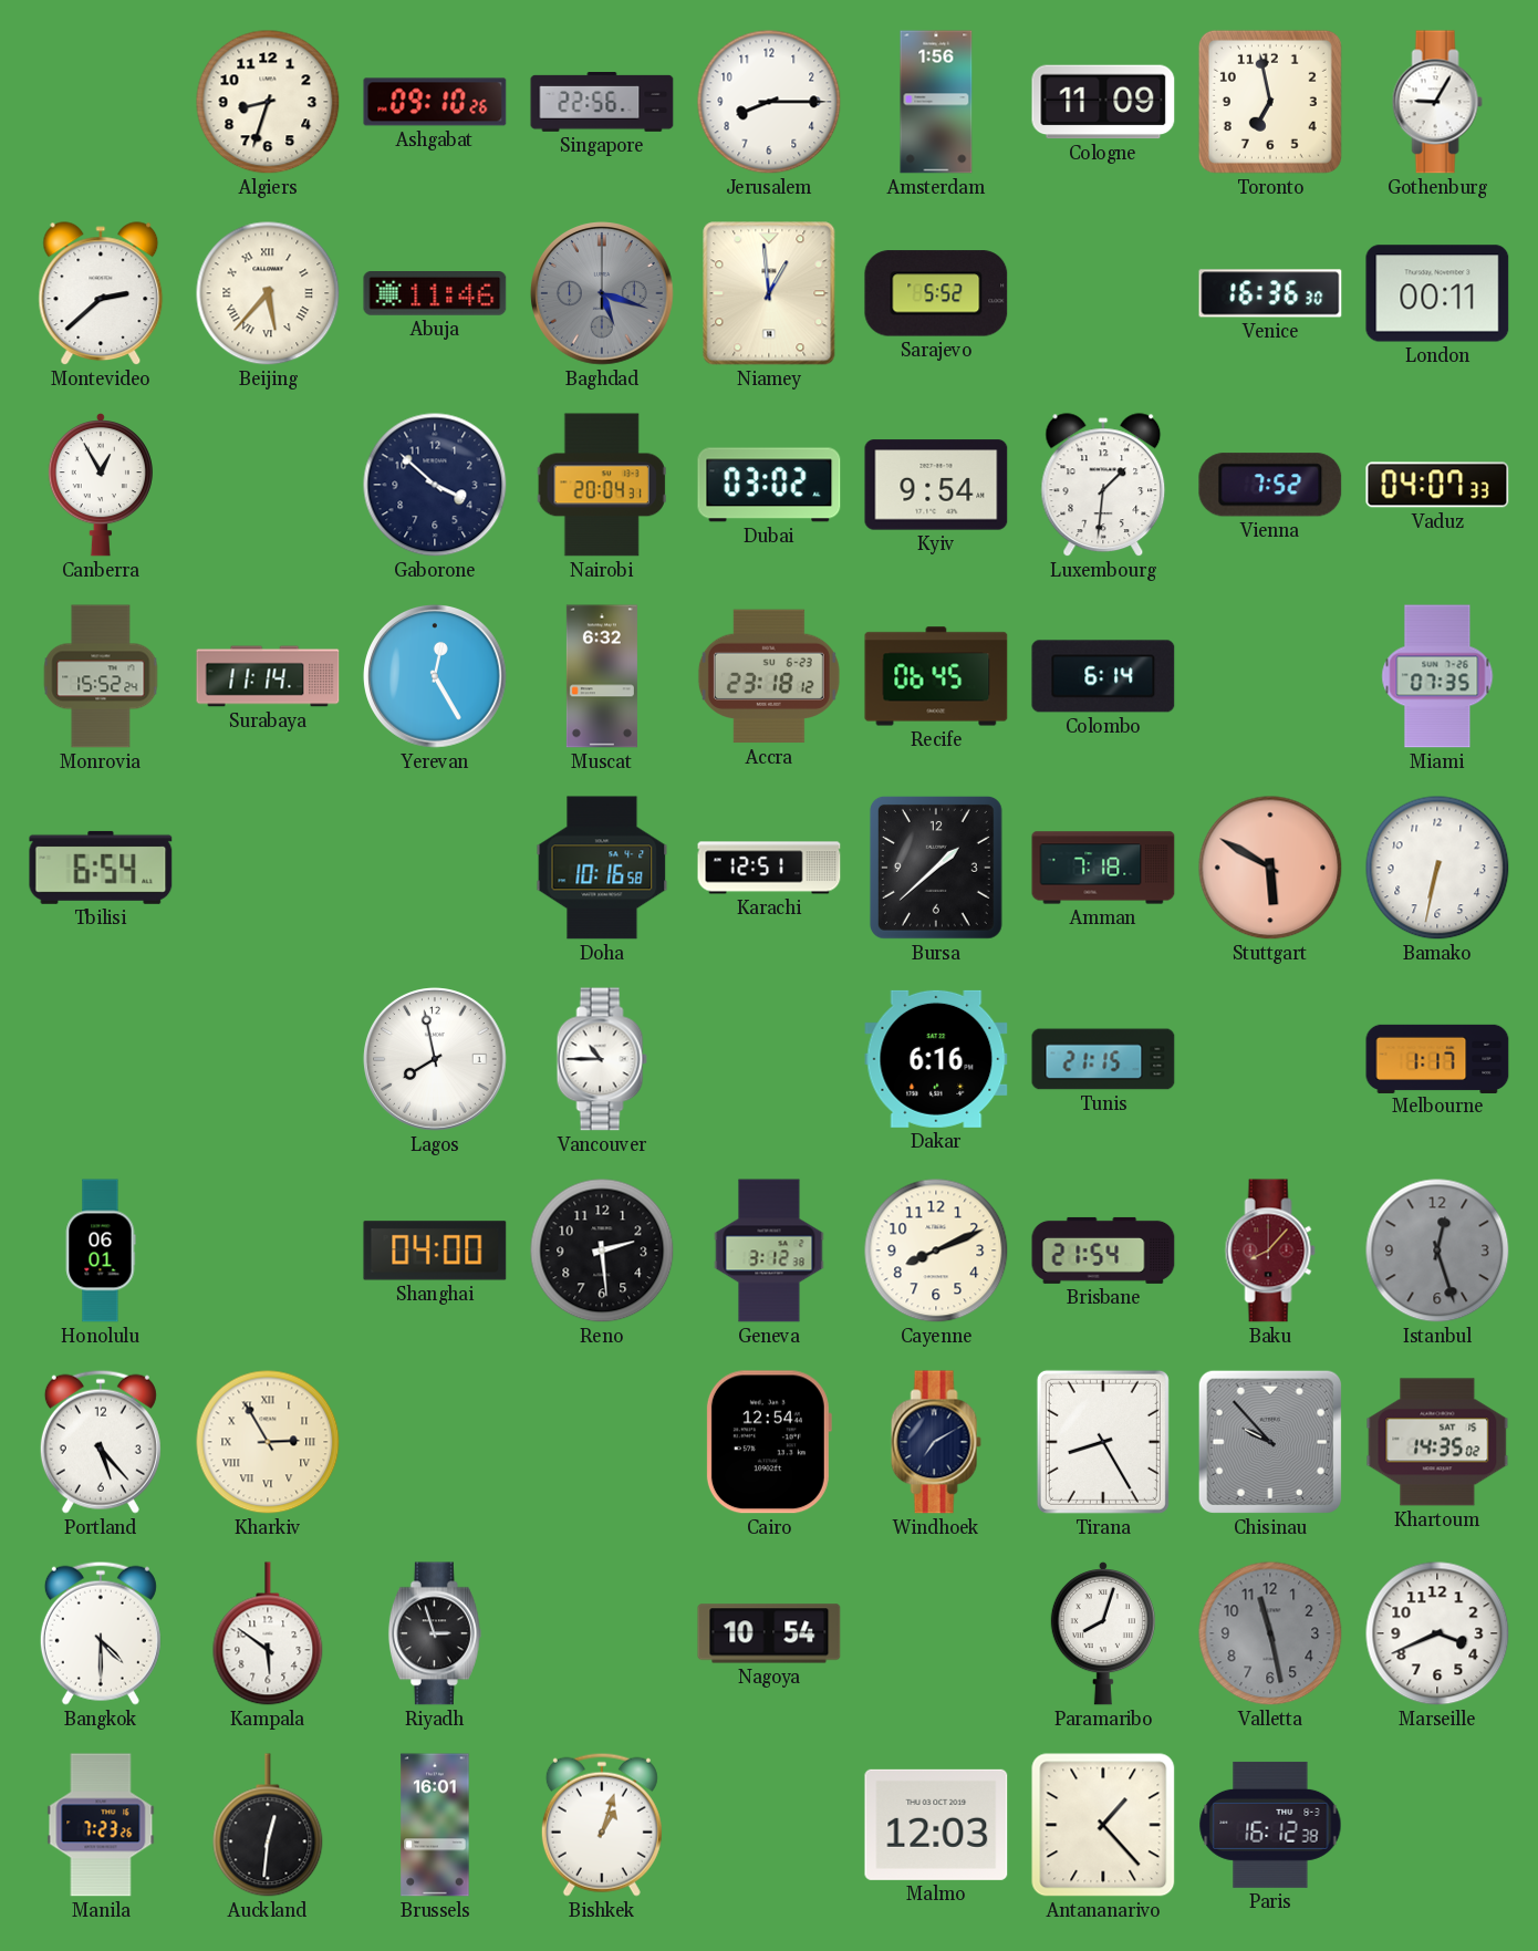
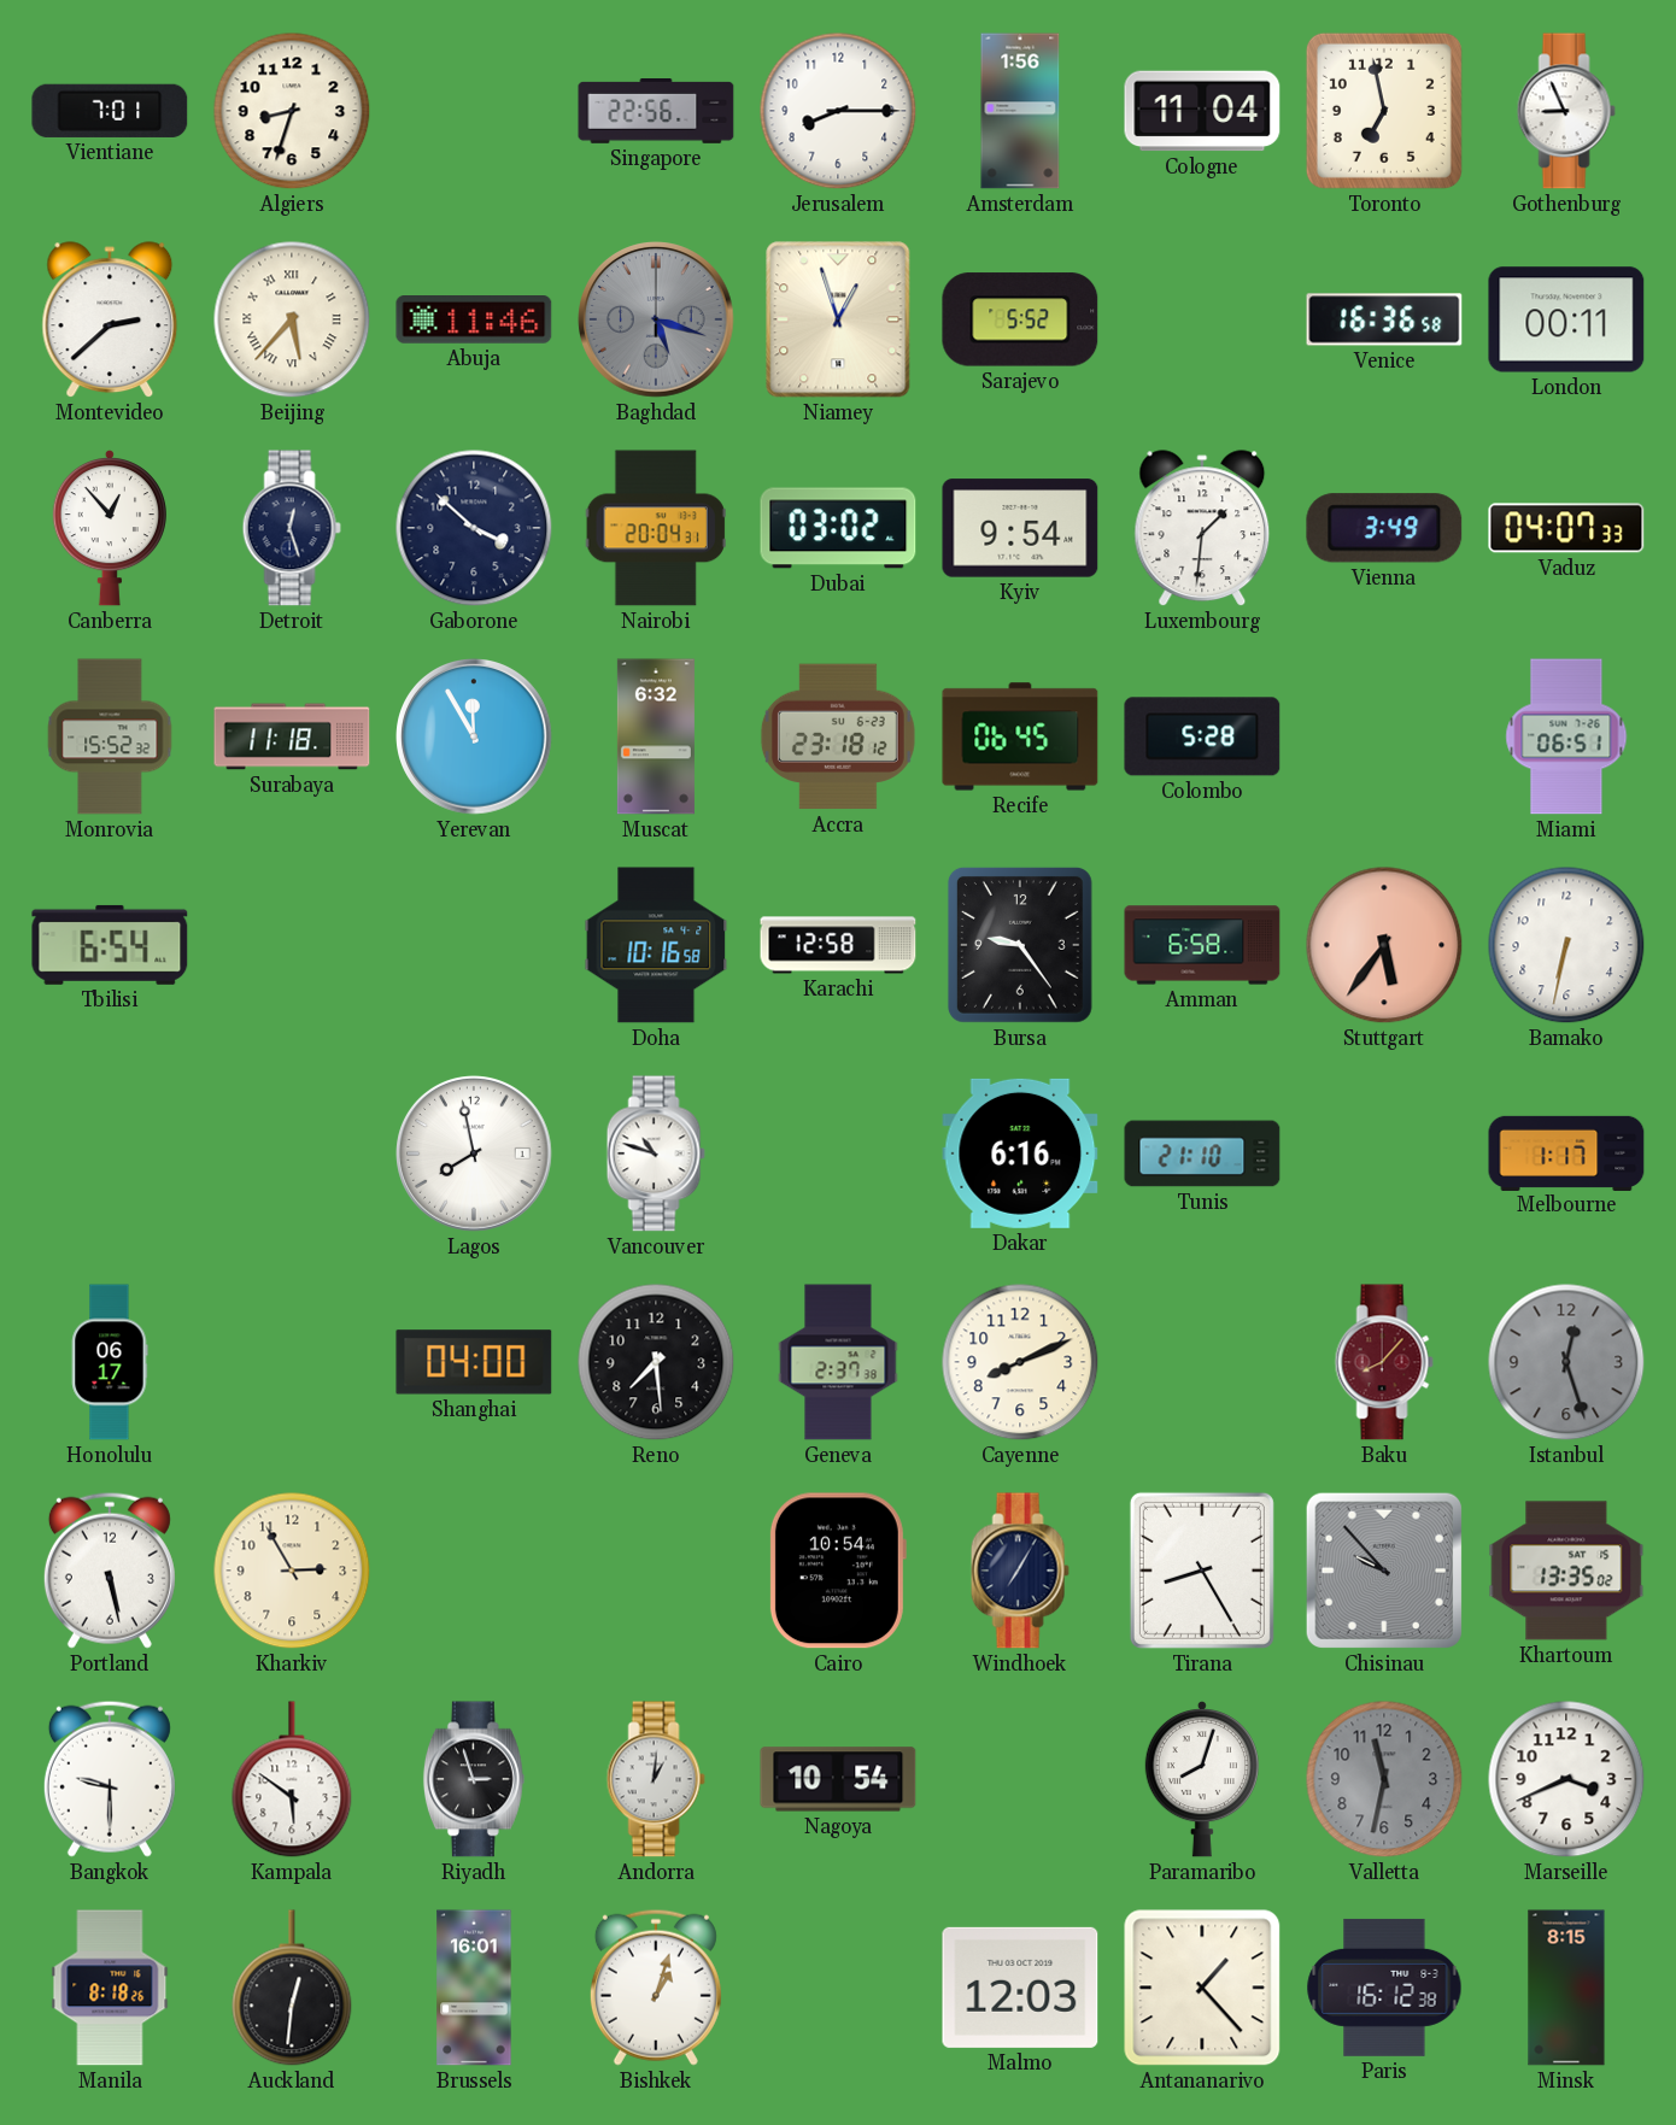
Vientiane: none -> 7:01
Ashgabat: 09:10 -> none
Cologne: 11:09 -> 11:04
Gothenburg: 9:05 -> 8:56
Niamey: 12:59 -> 12:57
Venice: 16:36:30 -> 16:36:58
Canberra: 12:55 -> 12:53
Detroit: none -> 12:27
Vienna: 7:52 -> 3:49
Monrovia: 15:52:24 -> 15:52:32
Surabaya: 11:14 -> 11:18
Yerevan: 12:25 -> 11:55
Colombo: 6:14 -> 5:28
Miami: 07:35 -> 06:51
Karachi: 12:51 -> 12:58
Bursa: 1:38 -> 9:24
Amman: 7:18 -> 6:58
Stuttgart: 5:50 -> 5:36
Vancouver: 10:45 -> 10:48
Tunis: 21:15 -> 21:10
Honolulu: 06:01 -> 06:17
Reno: 2:29 -> 7:29
Geneva: 3:12 -> 2:37
Brisbane: 21:54 -> none
Portland: 5:23 -> 5:28
Kharkiv numerals: Roman -> Arabic
Cairo: 12:54 -> 10:54
Windhoek: 7:10 -> 7:05
Khartoum: 14:35 -> 13:35
Bangkok: 4:30 -> 9:30
Andorra: none -> 1:01
Valletta: 11:28 -> 11:32
Manila: 7:23 -> 8:18
Minsk: none -> 8:15
